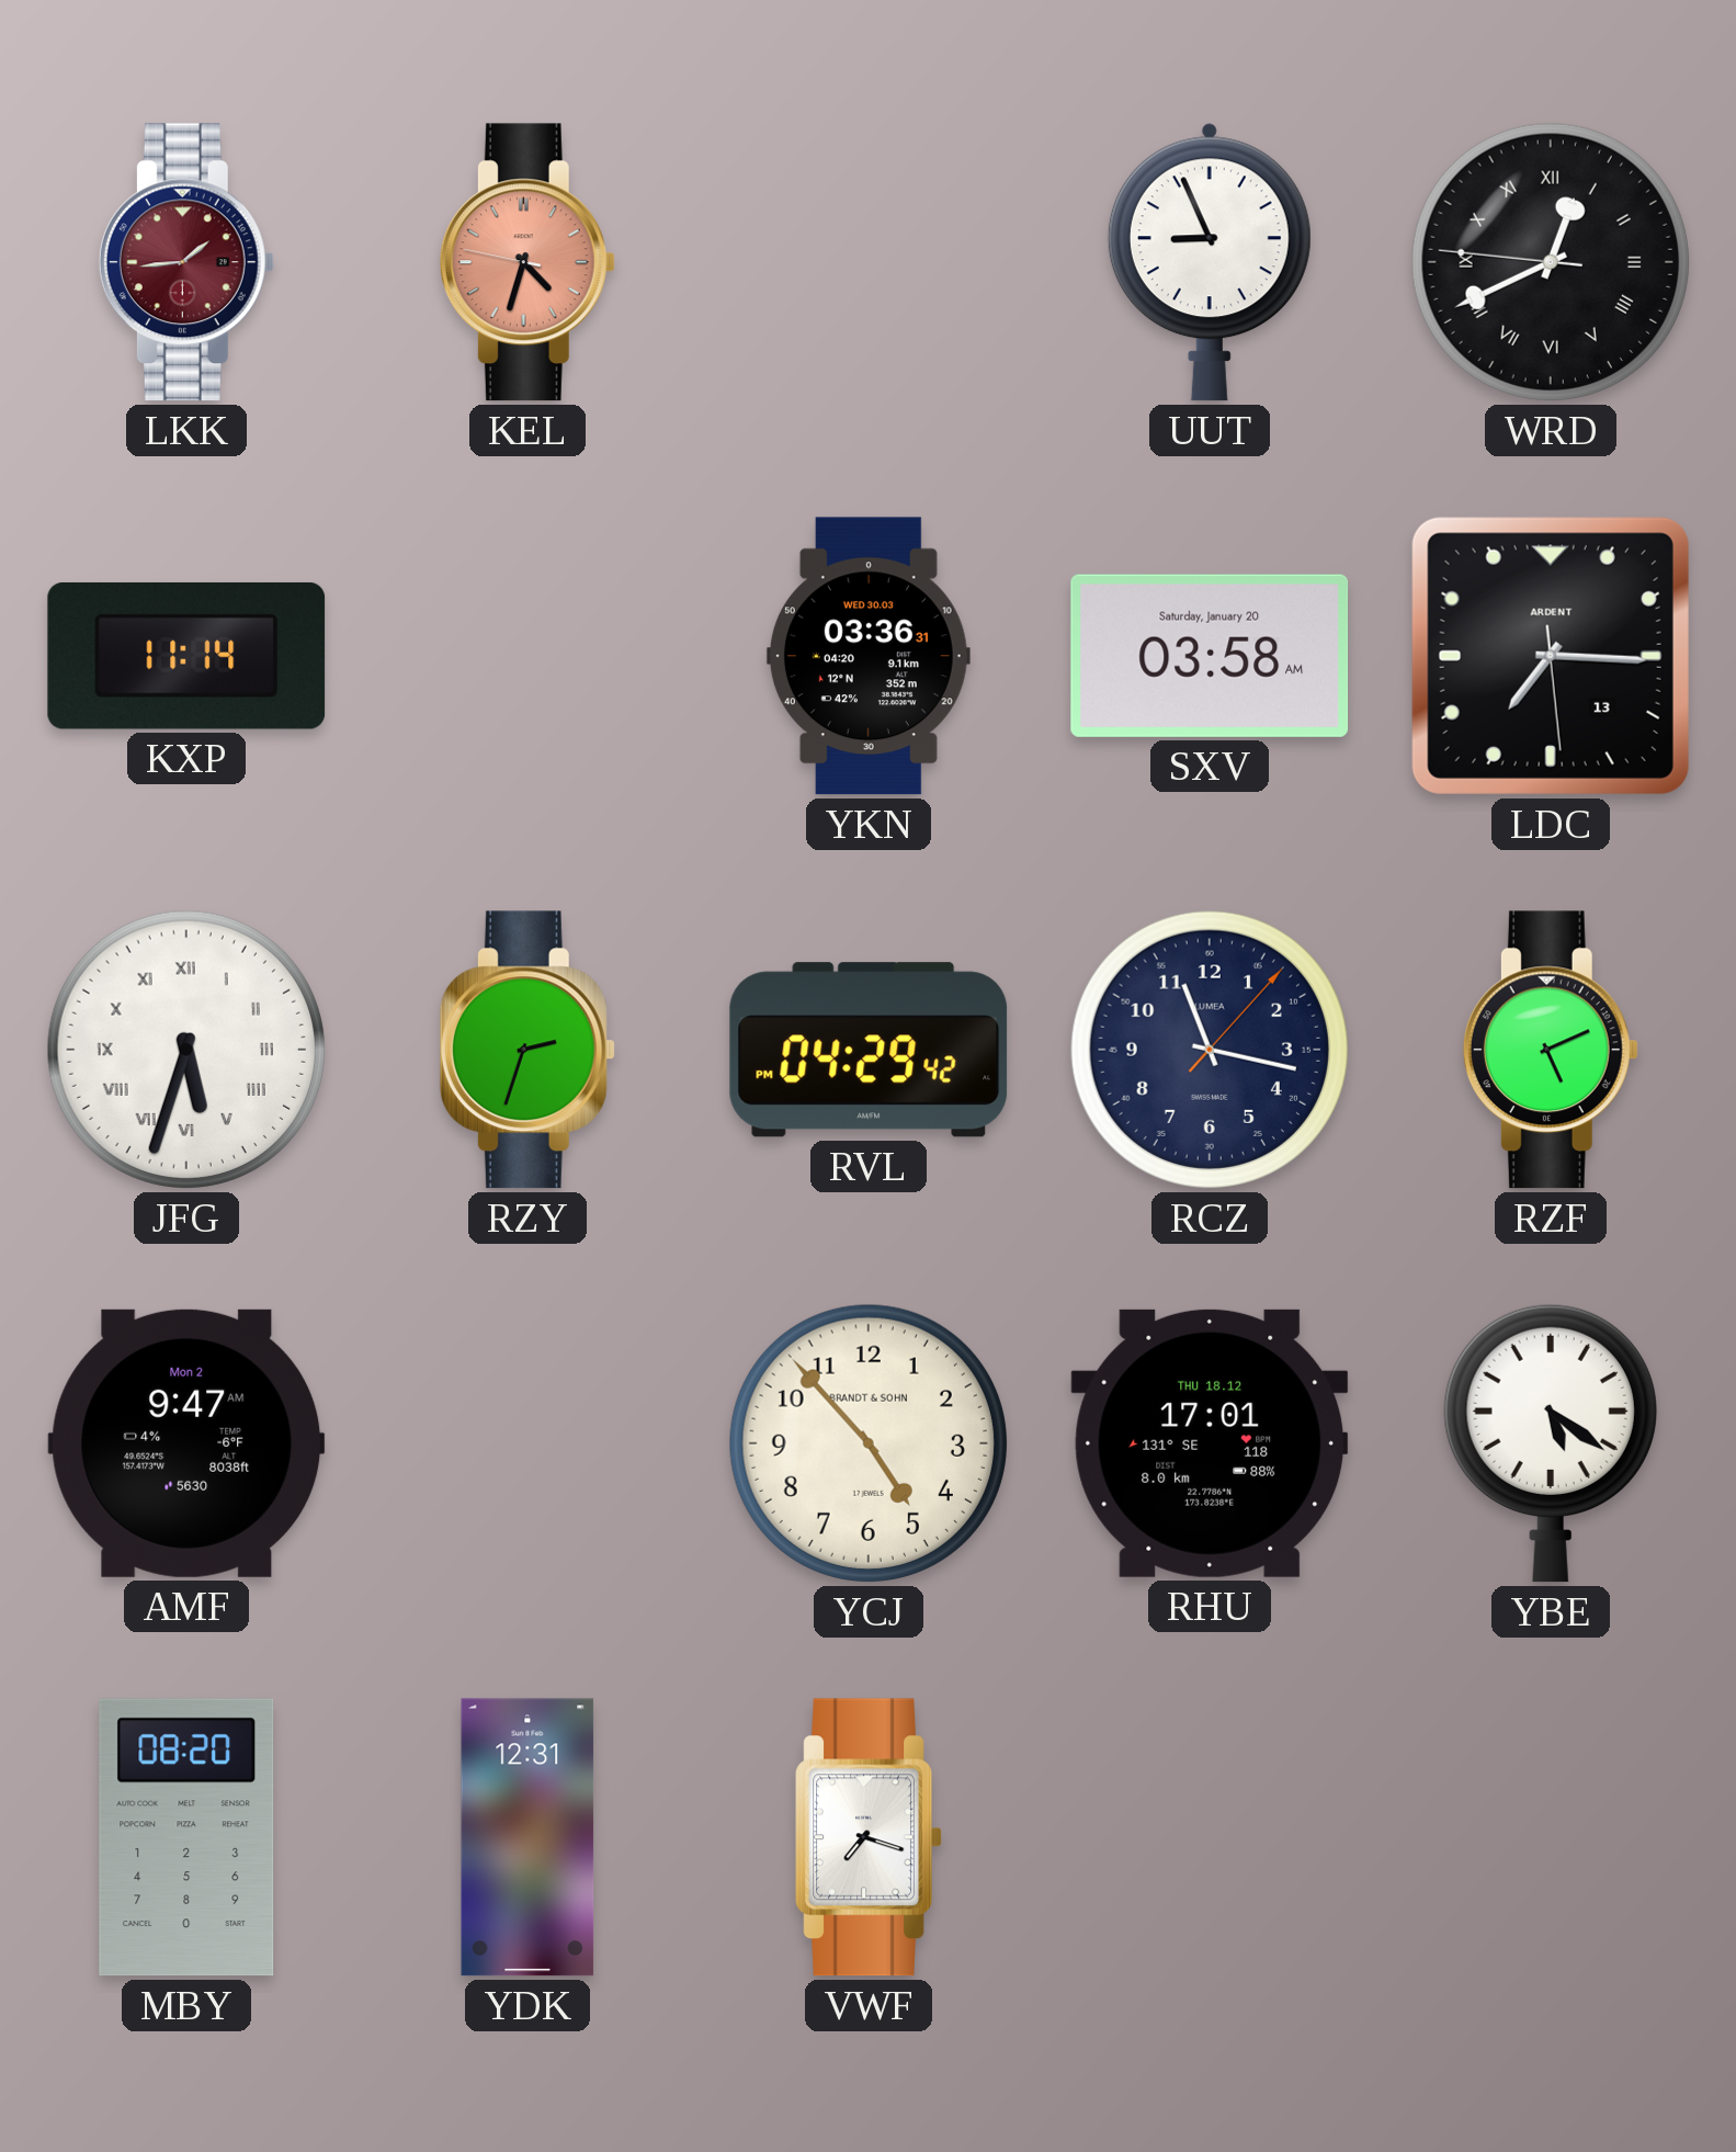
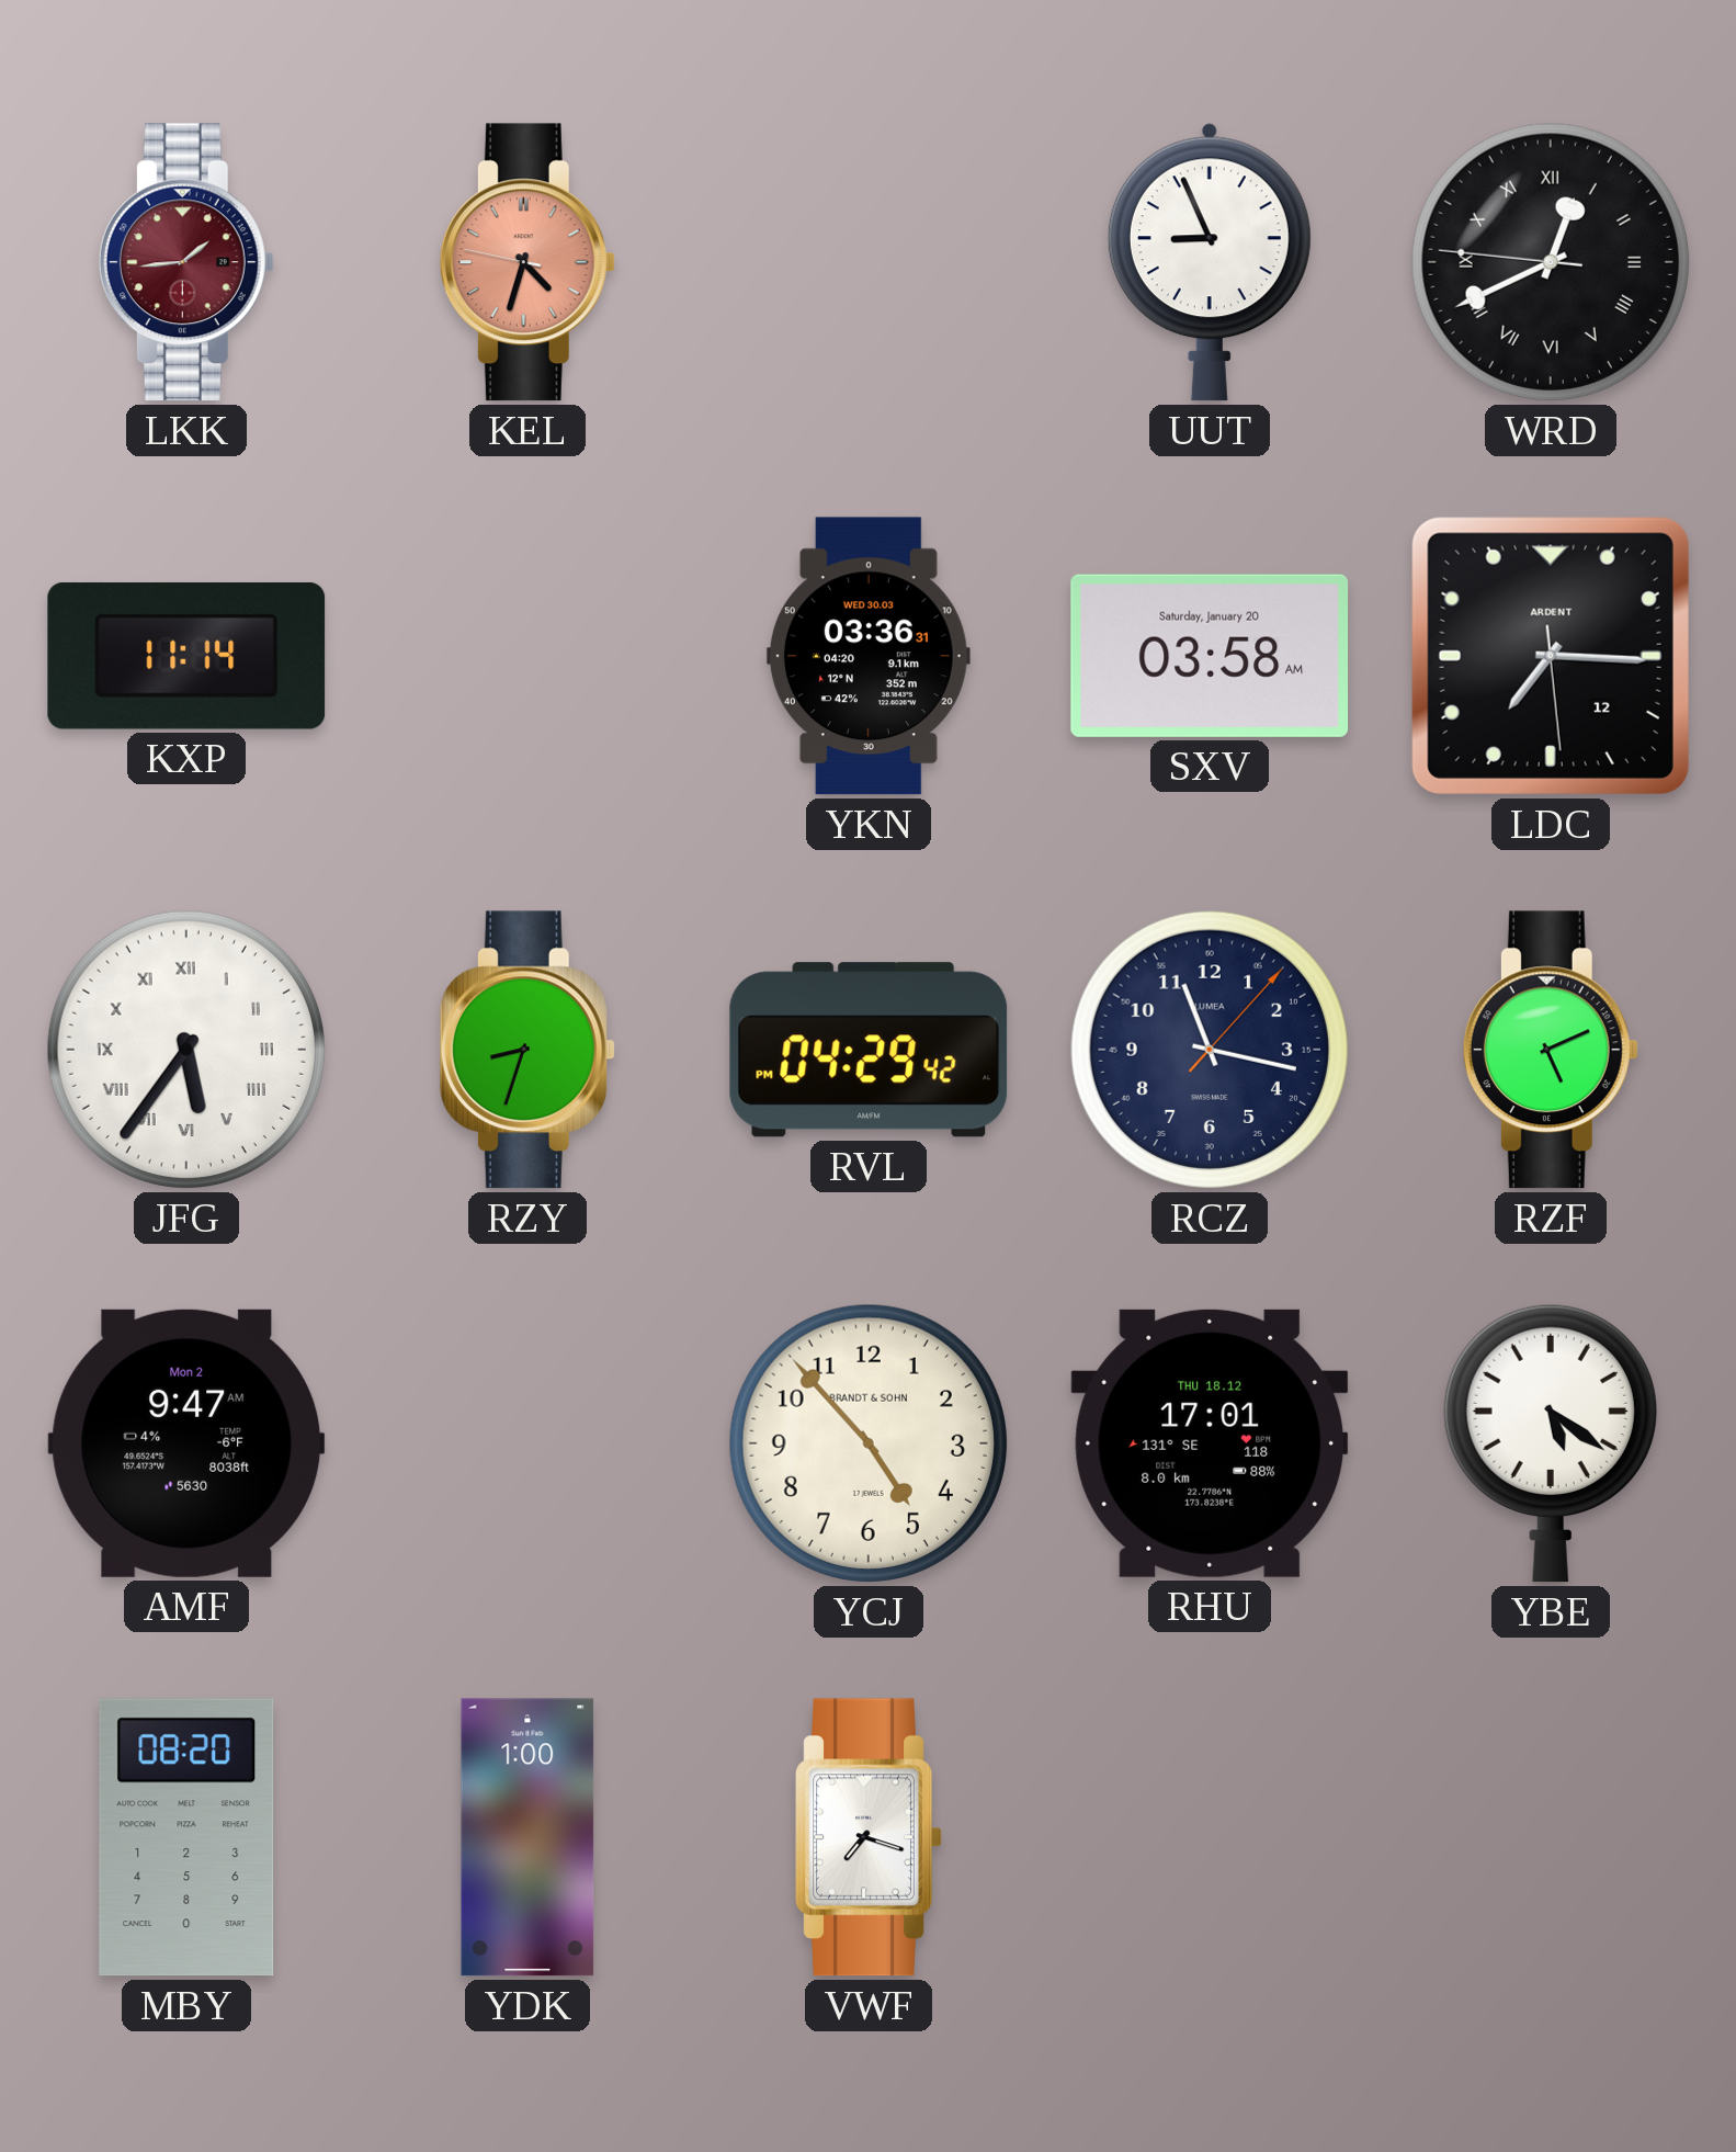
LDC date: 13 -> 12
JFG: 5:33 -> 5:36
RZY: 2:33 -> 8:33
YDK: 12:31 -> 1:00
